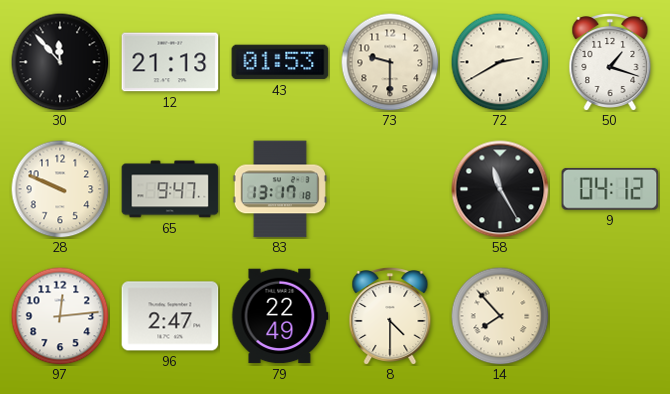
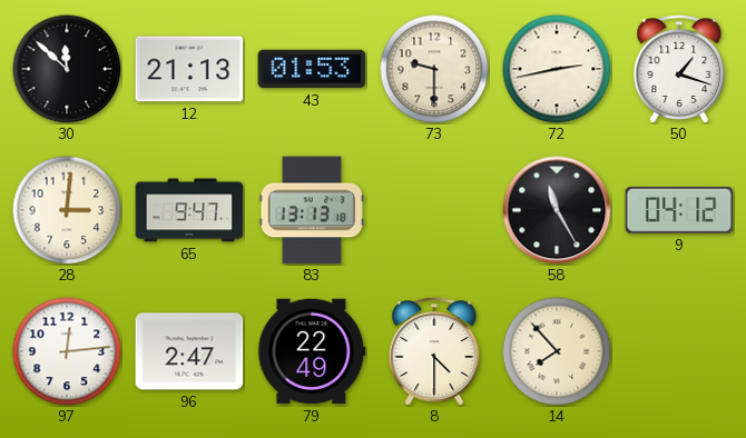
30: 11:53 -> 11:52
72: 2:40 -> 2:43
28: 9:49 -> 3:01
83: 13:17 -> 13:13
